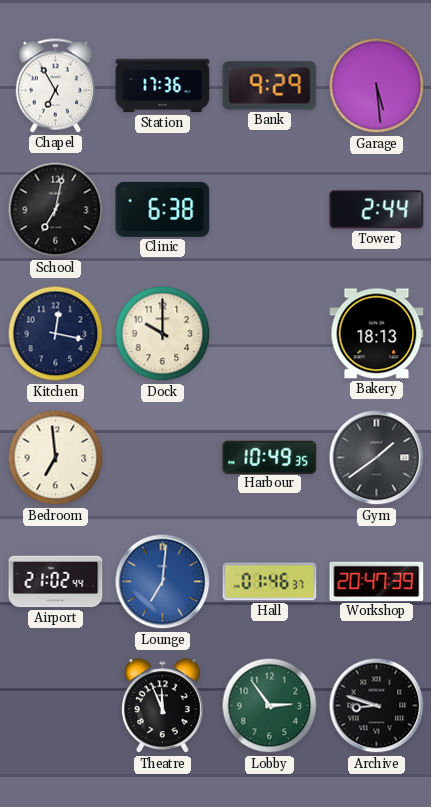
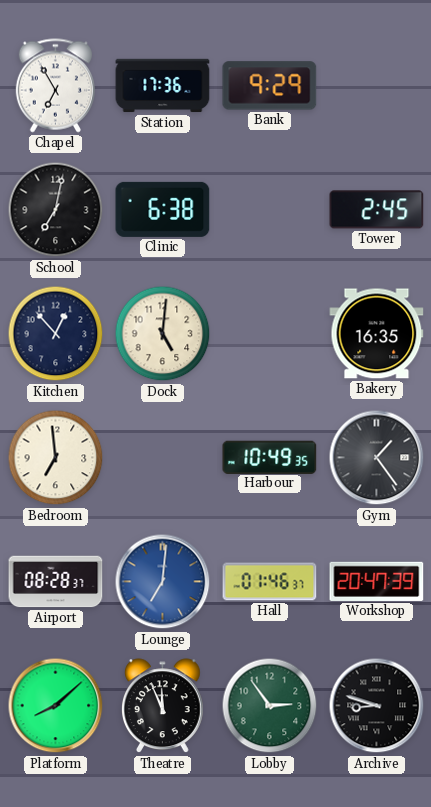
Garage: 5:29 -> none
Tower: 2:44 -> 2:45
Kitchen: 12:17 -> 12:53
Dock: 10:00 -> 5:01
Bakery: 18:13 -> 16:35
Gym: 1:39 -> 1:24
Airport: 21:02 -> 08:28
Platform: none -> 8:08
